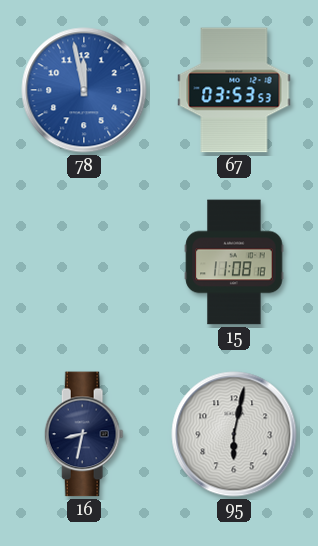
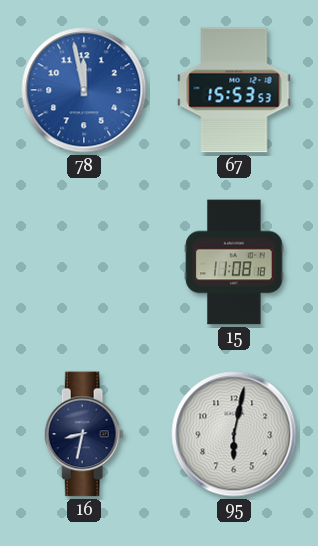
67: 03:53 -> 15:53
